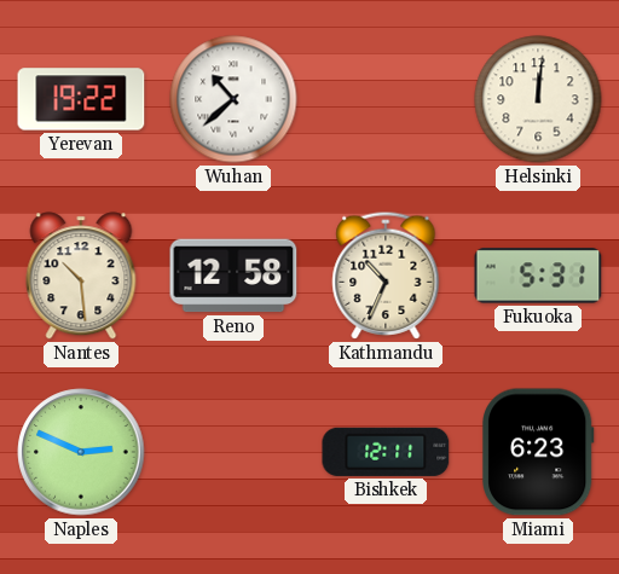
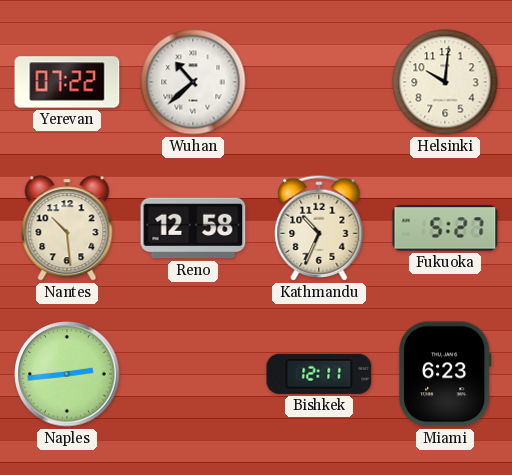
Yerevan: 19:22 -> 07:22
Helsinki: 12:01 -> 10:01
Fukuoka: 5:31 -> 5:27
Naples: 2:49 -> 2:44
